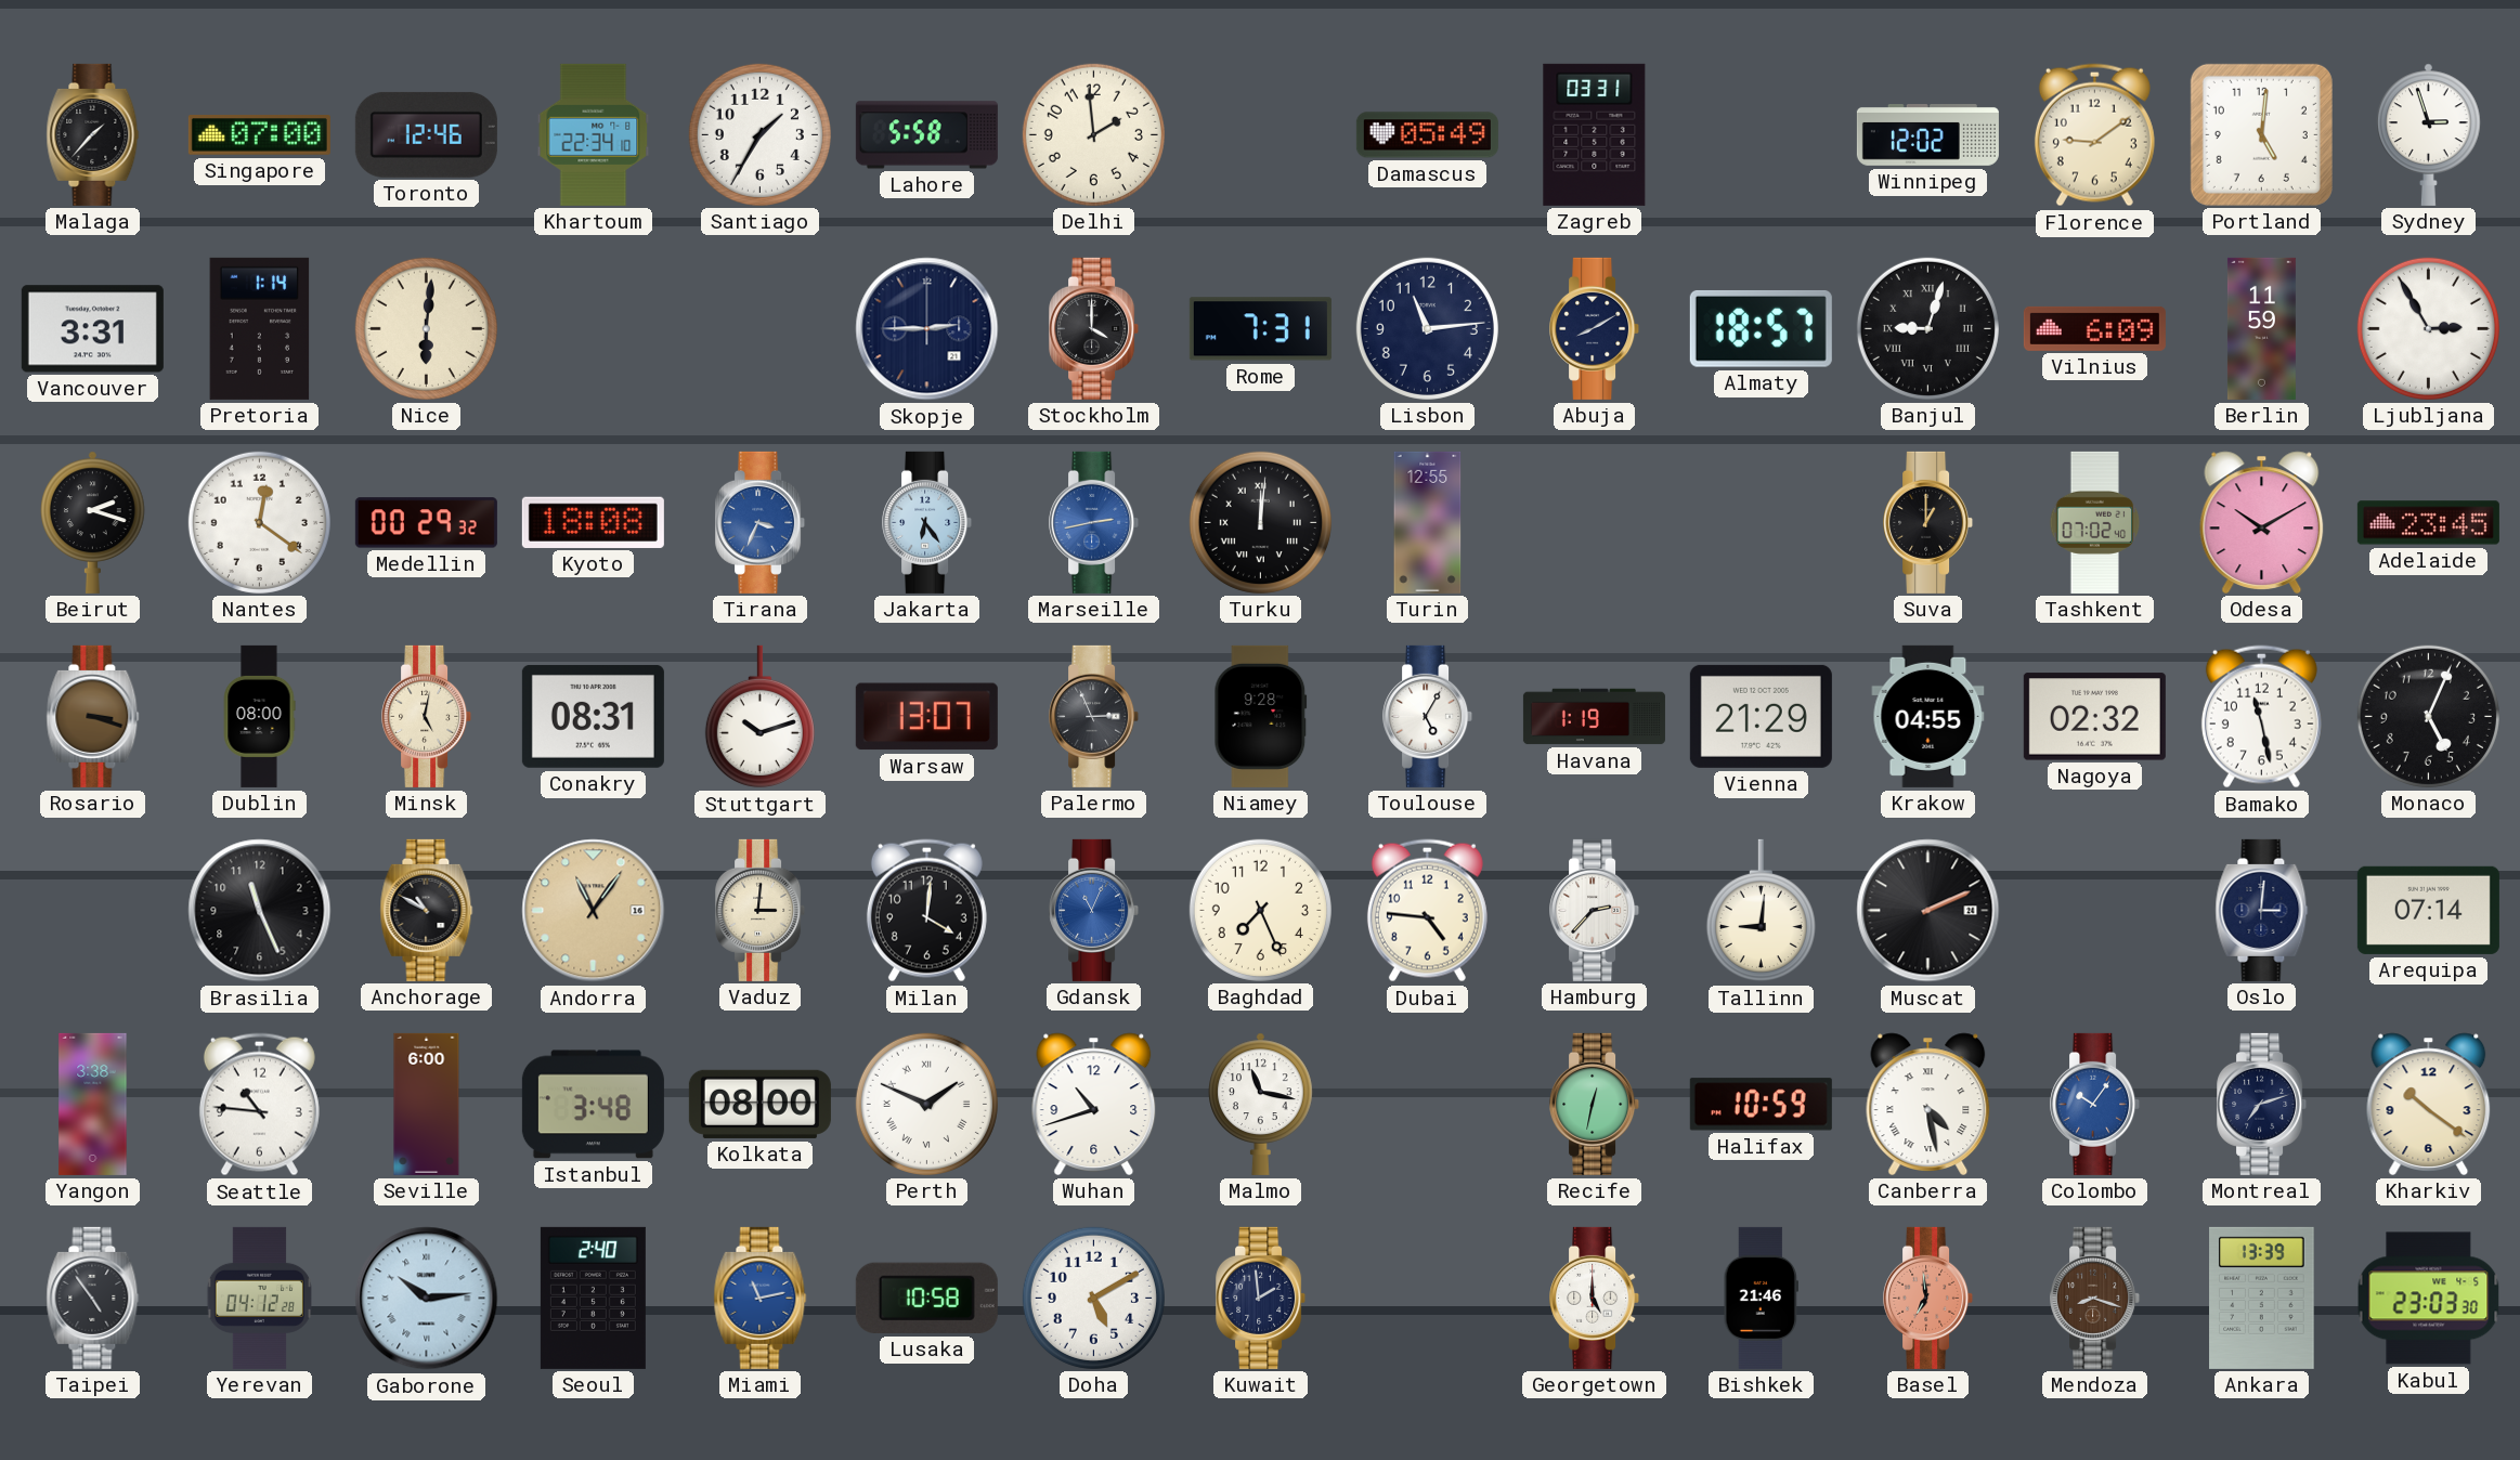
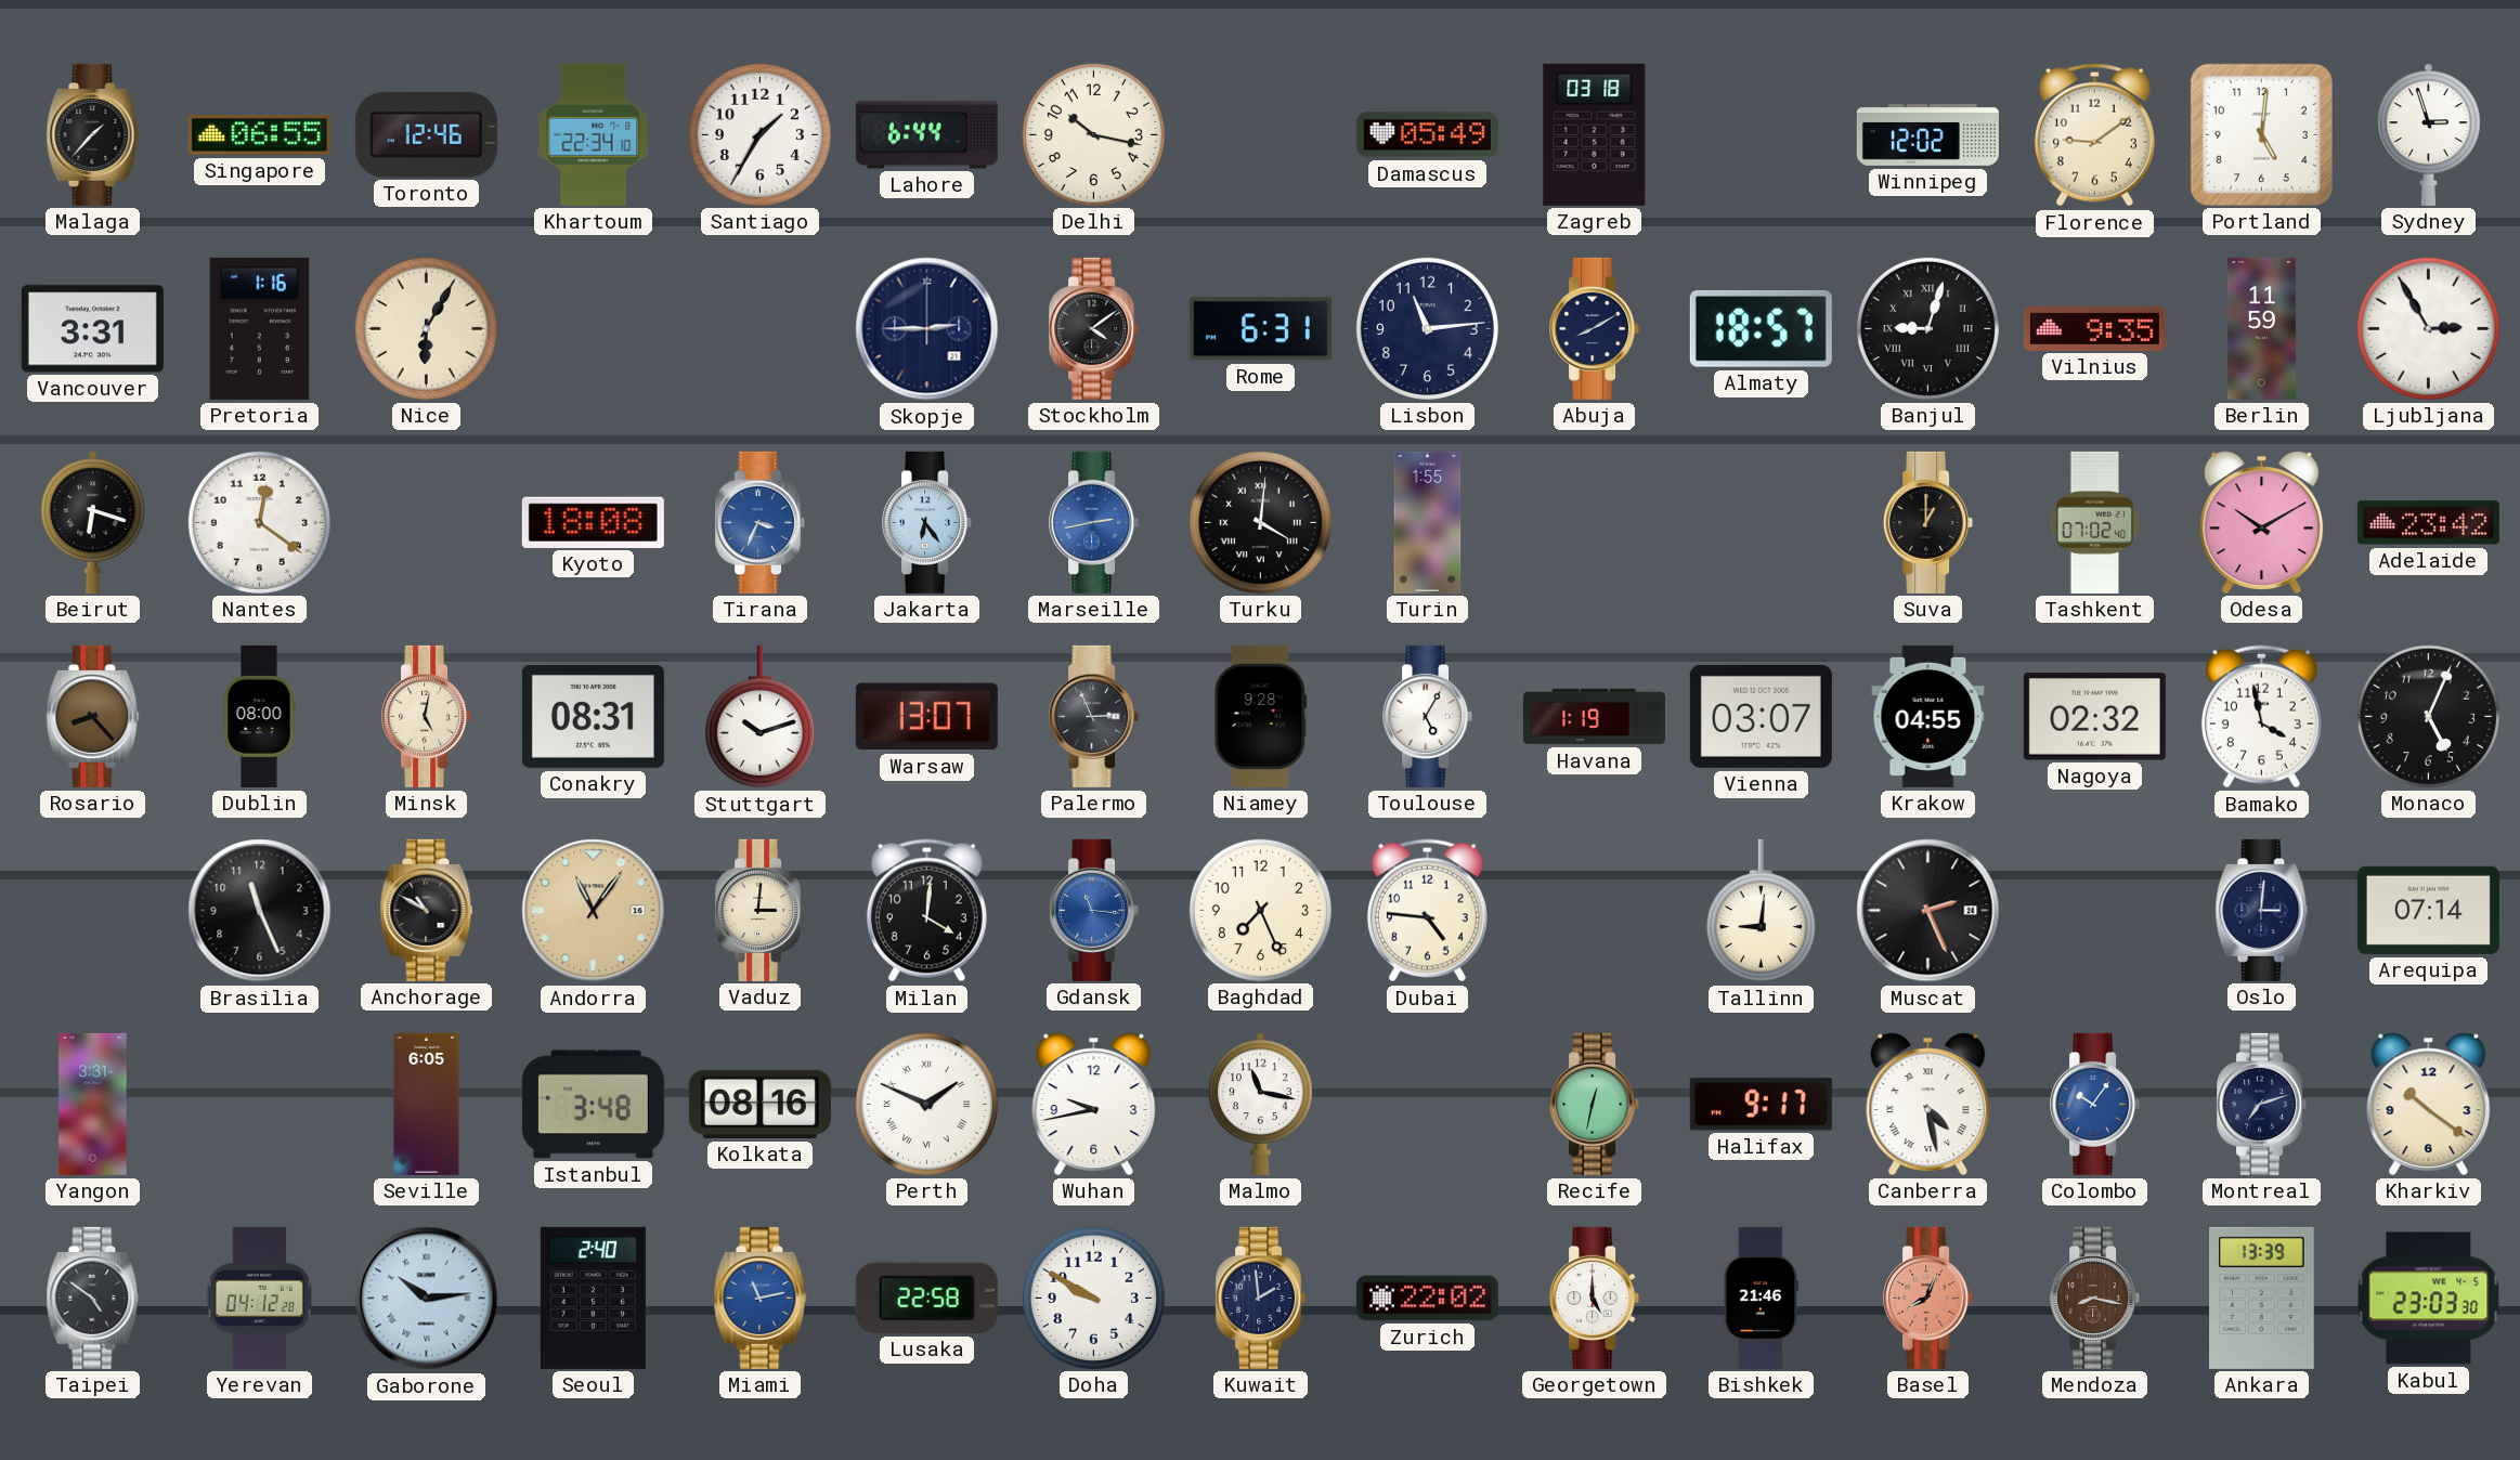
Singapore: 07:00 -> 06:55
Lahore: 5:58 -> 6:44
Delhi: 1:59 -> 10:17
Zagreb: 03:31 -> 03:18
Pretoria: 1:14 -> 1:16
Nice: 6:01 -> 6:05
Stockholm: 4:00 -> 4:09
Rome: 7:31 -> 6:31
Vilnius: 6:09 -> 9:35
Beirut: 2:18 -> 6:18
Medellin: 00:29 -> none
Turku: 12:01 -> 4:01
Turin: 12:55 -> 1:55
Adelaide: 23:45 -> 23:42
Rosario: 3:18 -> 8:23
Vienna: 21:29 -> 03:07
Bamako: 11:28 -> 3:58
Gdansk: 11:04 -> 11:16
Hamburg: 2:37 -> none
Muscat: 2:11 -> 2:26
Yangon: 3:38 -> 3:31
Seattle: 10:46 -> none
Seville: 6:00 -> 6:05
Kolkata: 08:00 -> 08:16
Wuhan: 10:42 -> 9:43
Halifax: 10:59 -> 9:17
Taipei: 4:54 -> 4:51
Lusaka: 10:58 -> 22:58
Doha: 5:10 -> 9:50
Zurich: none -> 22:02
Basel: 6:59 -> 8:04
Mendoza: 8:18 -> 8:17
